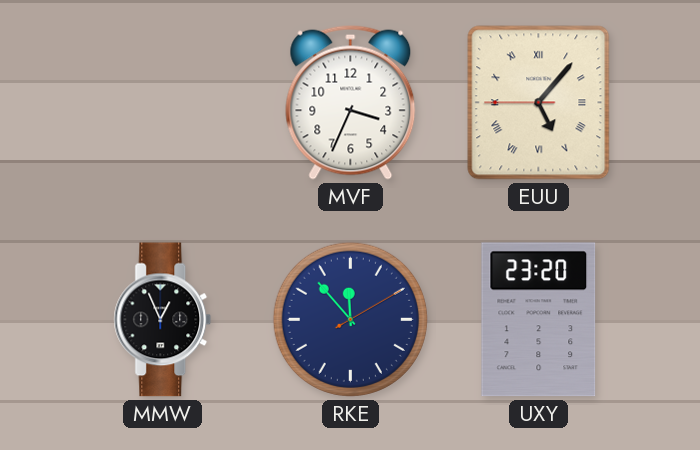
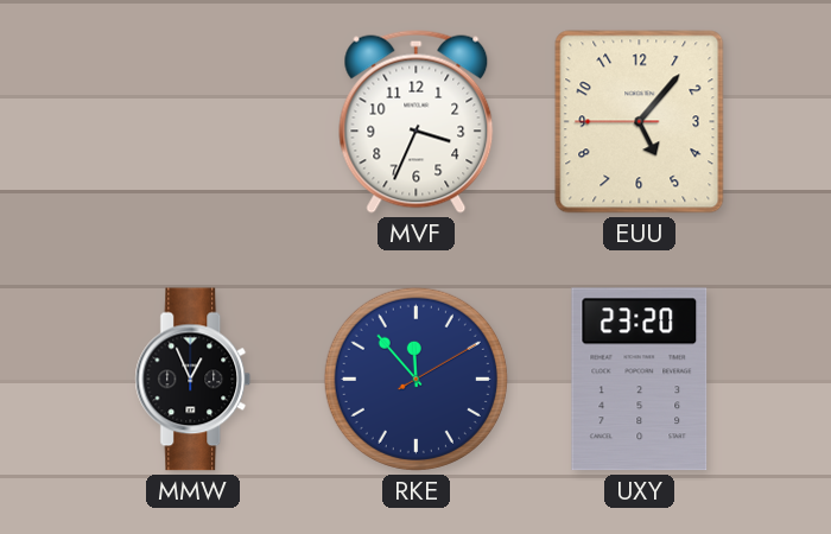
EUU numerals: Roman -> Arabic
